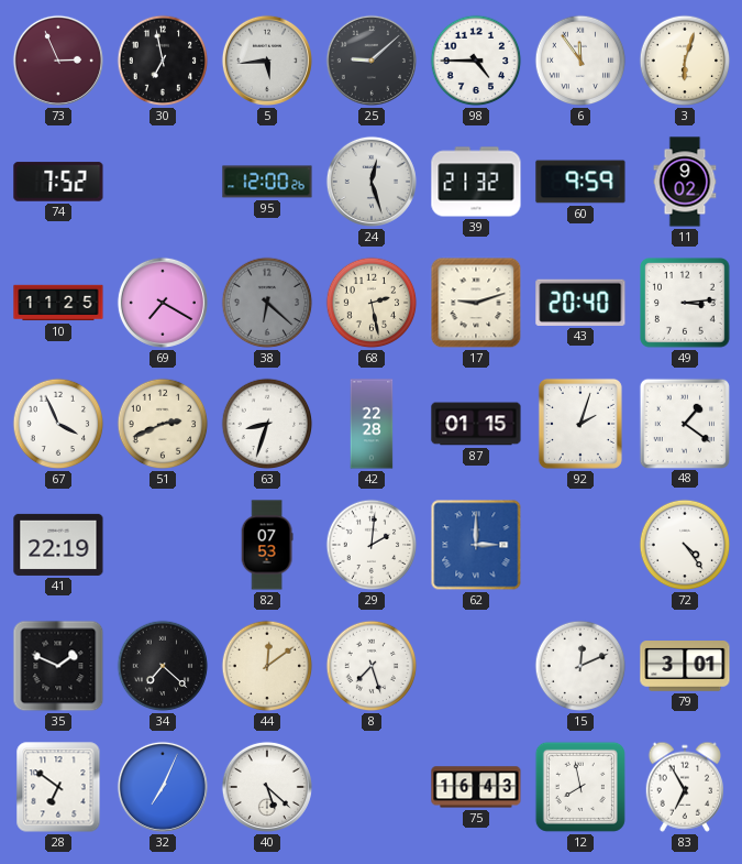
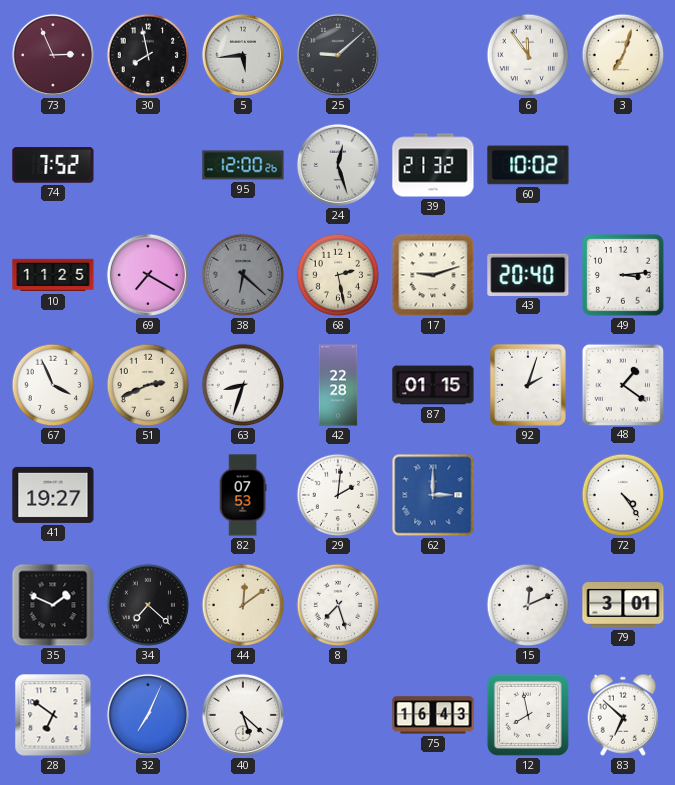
30: 6:58 -> 7:58
98: 4:45 -> none
3: 6:03 -> 7:03
60: 9:59 -> 10:02
11: 9:02 -> none
41: 22:19 -> 19:27
83: 6:55 -> 6:52
